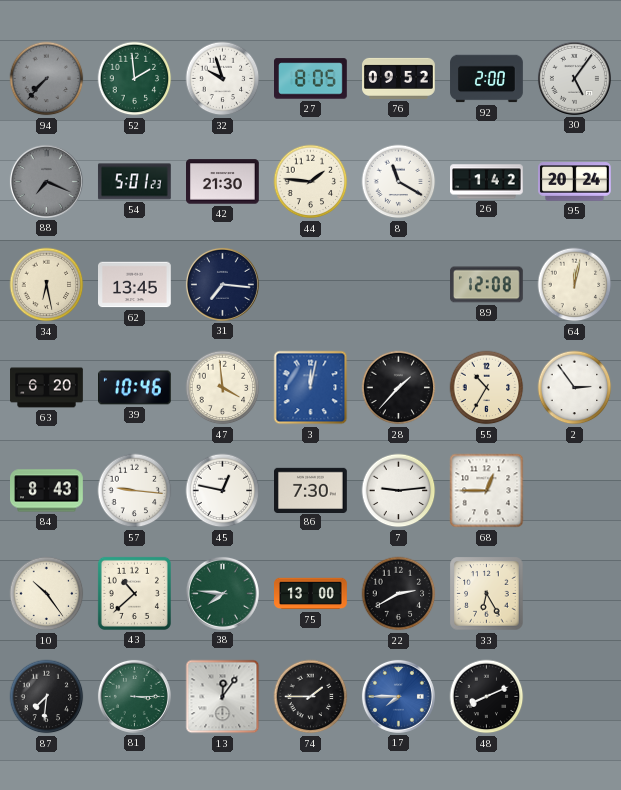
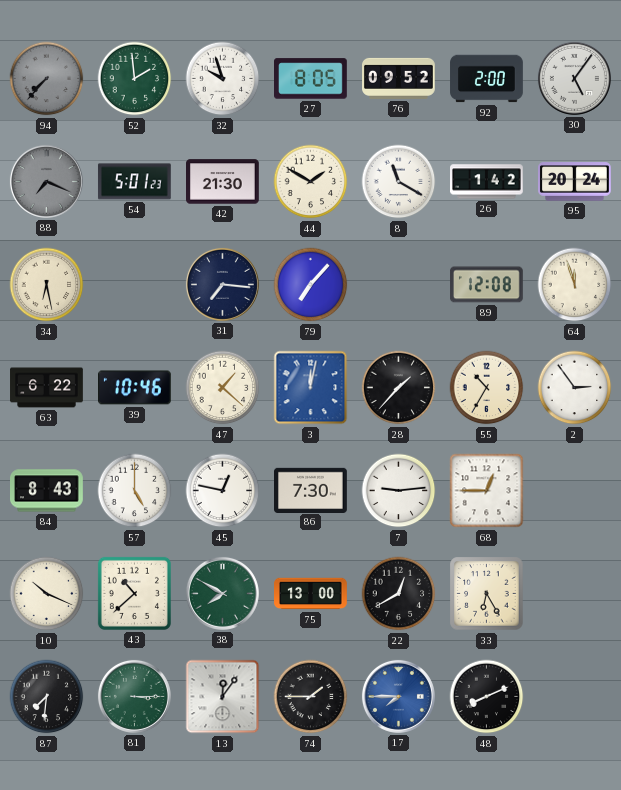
44: 1:46 -> 1:50
62: 13:45 -> none
79: none -> 7:07
64: 12:02 -> 11:57
63: 6:20 -> 6:22
47: 3:59 -> 1:22
57: 9:16 -> 5:00
10: 10:24 -> 10:19
38: 7:46 -> 7:50
22: 2:40 -> 12:40
